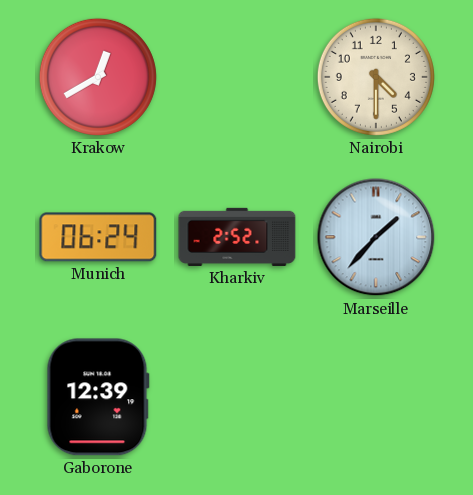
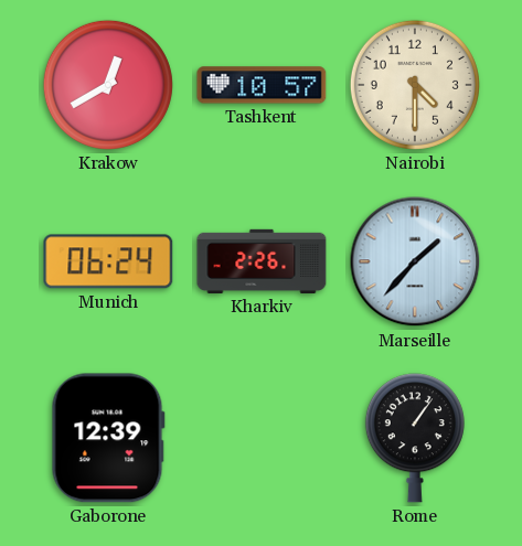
Tashkent: none -> 10:57
Kharkiv: 2:52 -> 2:26
Rome: none -> 1:06
